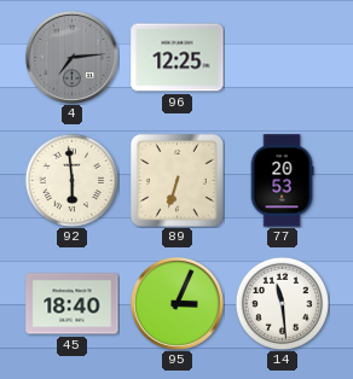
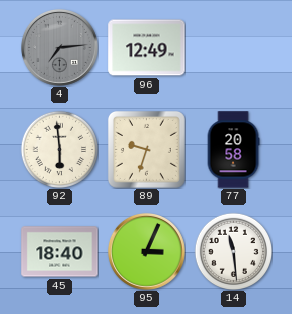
96: 12:25 -> 12:49
89: 6:33 -> 9:33
77: 20:53 -> 20:58
